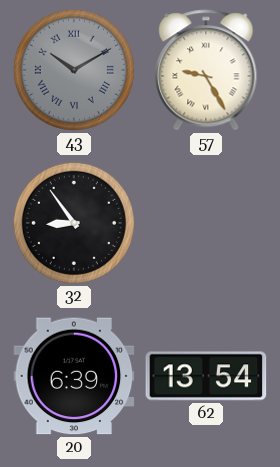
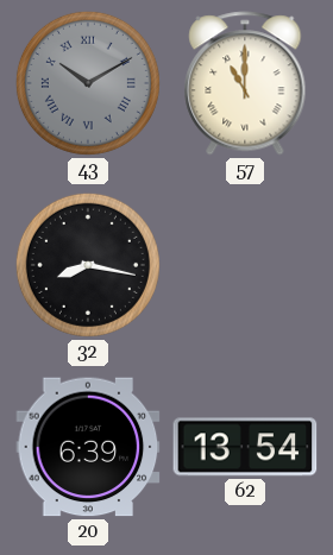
57: 9:25 -> 11:00
32: 8:54 -> 8:17
